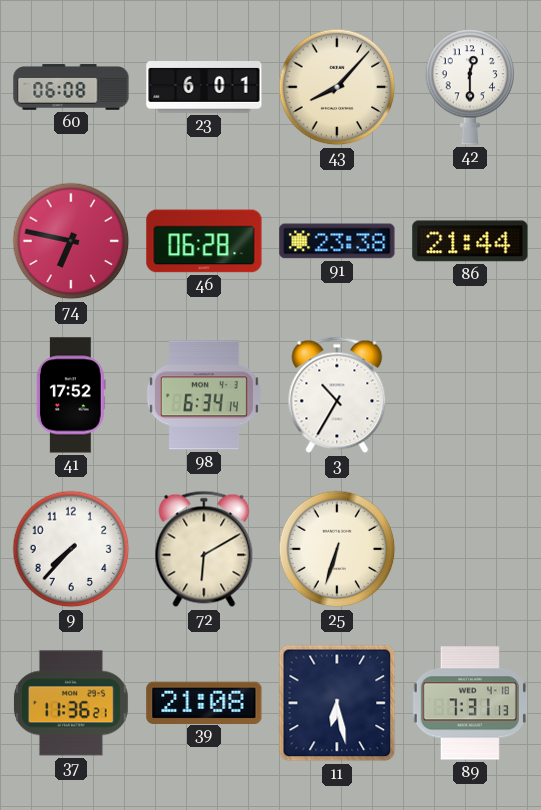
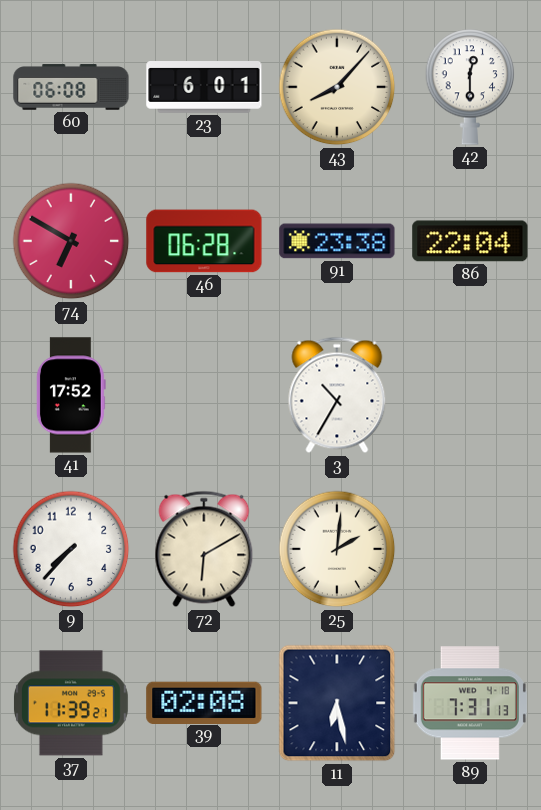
74: 6:47 -> 6:50
86: 21:44 -> 22:04
98: 6:34 -> none
25: 6:33 -> 2:01
37: 11:36 -> 11:39
39: 21:08 -> 02:08
